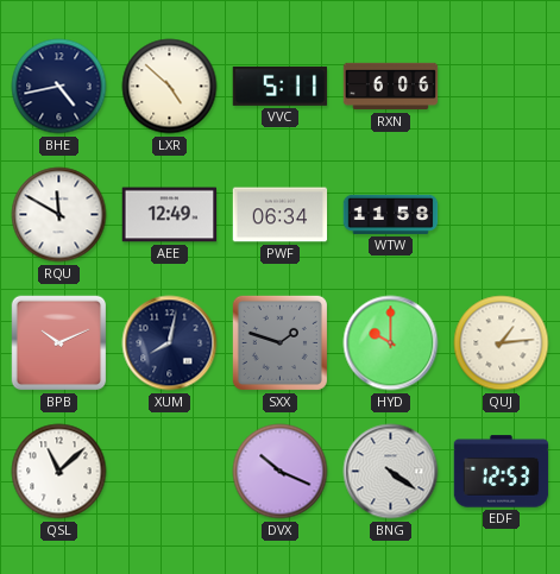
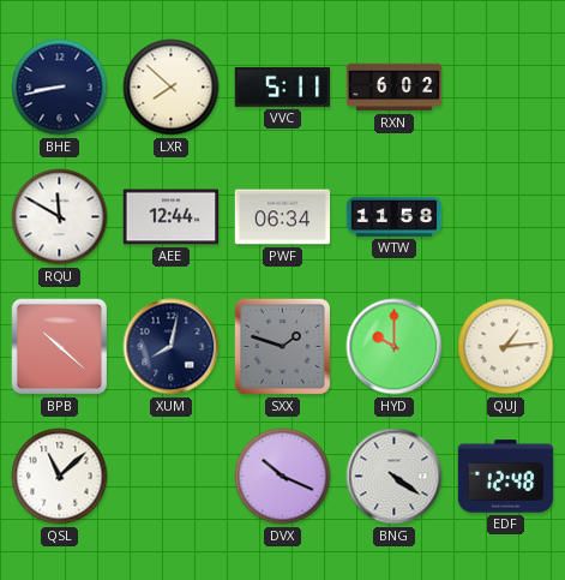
BHE: 4:43 -> 8:43
LXR: 4:52 -> 7:52
RXN: 6:06 -> 6:02
AEE: 12:49 -> 12:44
BPB: 10:11 -> 10:22
EDF: 12:53 -> 12:48
